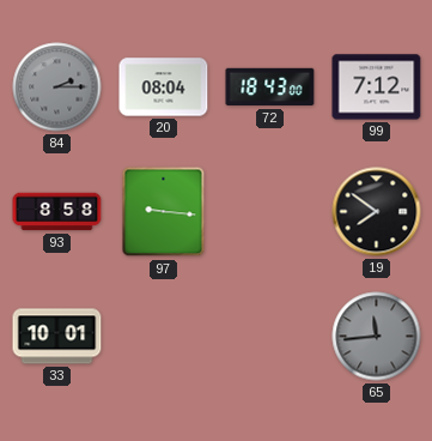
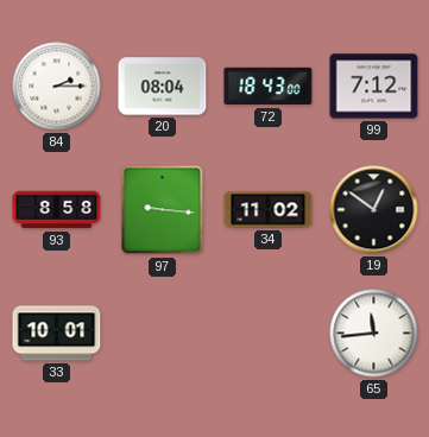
84 dial: grey -> white
34: none -> 11:02
19: 7:51 -> 12:51
65 dial: grey -> white
